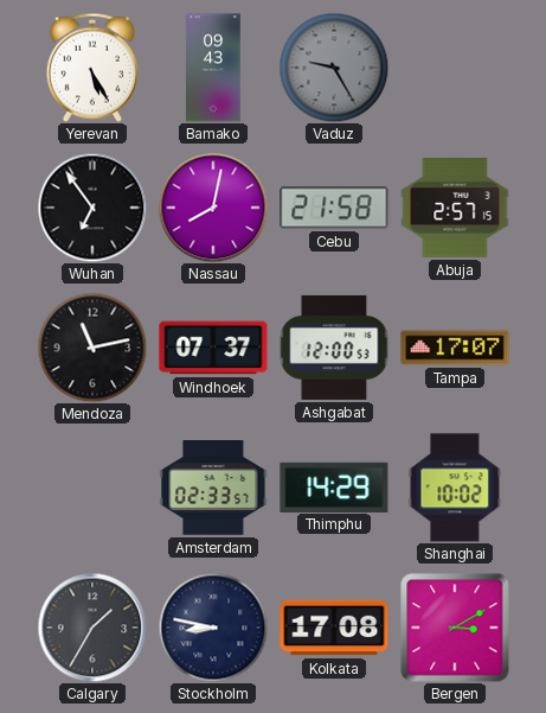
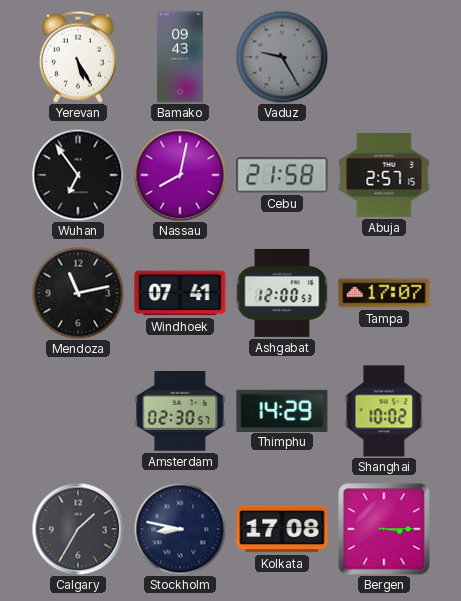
Windhoek: 07:37 -> 07:41
Amsterdam: 02:33 -> 02:30
Bergen: 3:10 -> 3:15
